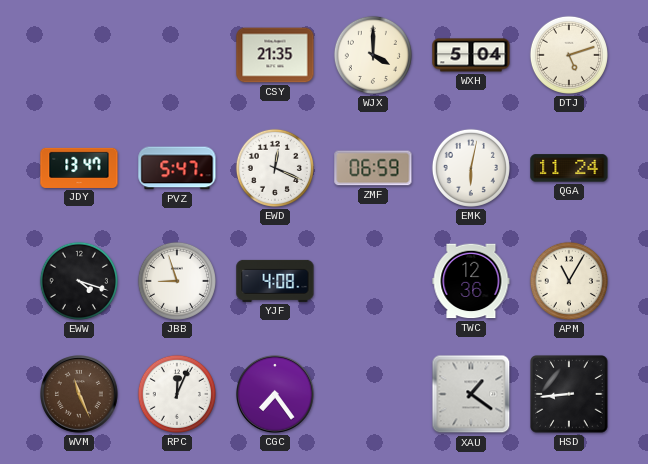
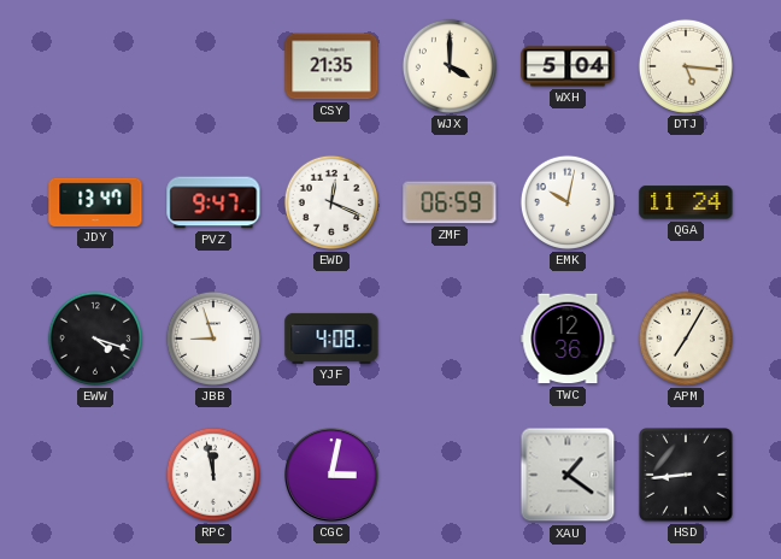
DTJ: 5:12 -> 5:16
PVZ: 5:47 -> 9:47
EMK: 6:02 -> 10:02
APM: 11:05 -> 7:05
WVM: 11:26 -> none
RPC: 12:04 -> 11:58
CGC: 7:24 -> 3:02
